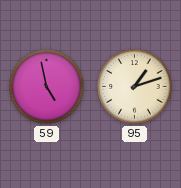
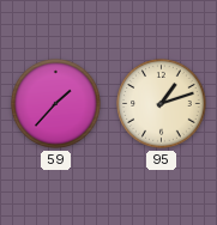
59: 4:58 -> 1:37
